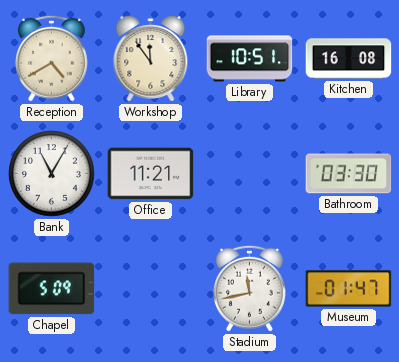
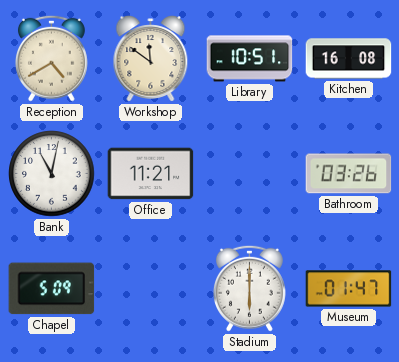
Workshop: 11:54 -> 11:51
Bank: 11:05 -> 11:02
Bathroom: 03:30 -> 03:26
Stadium: 11:43 -> 6:00
